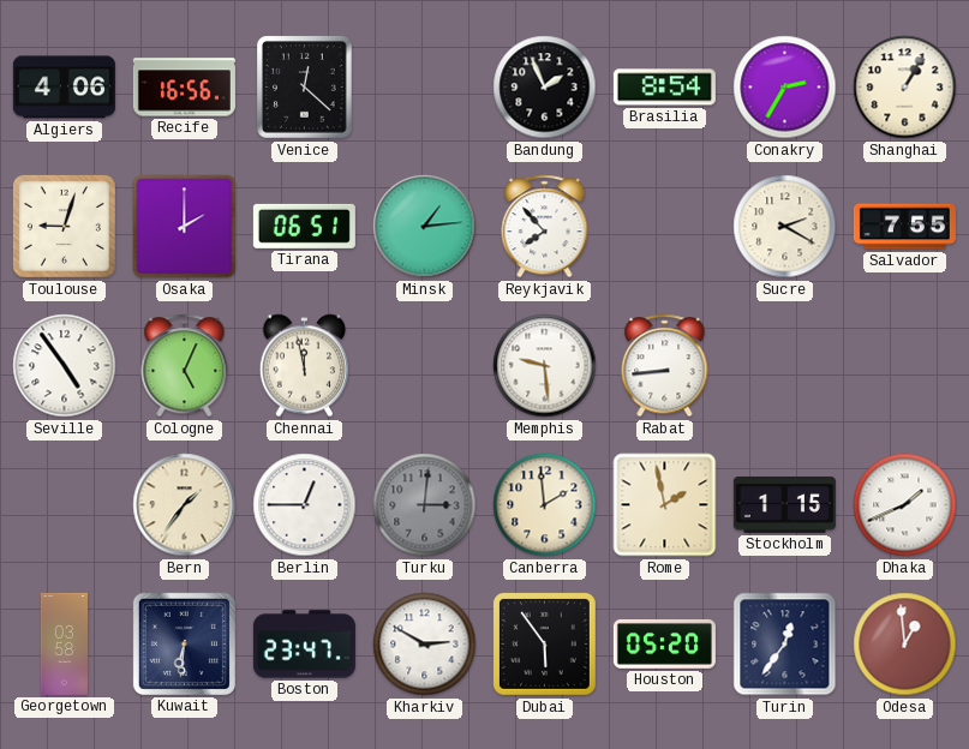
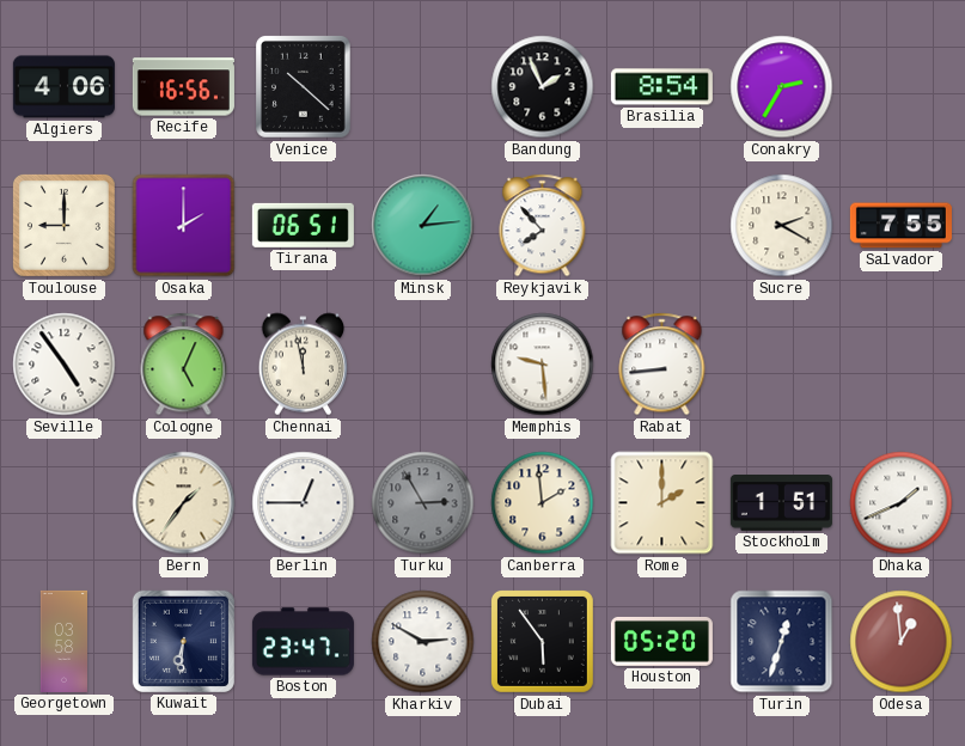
Venice: 12:22 -> 10:22
Shanghai: 1:05 -> none
Toulouse: 9:03 -> 9:00
Turku: 3:01 -> 2:55
Rome: 1:58 -> 2:00
Stockholm: 1:15 -> 1:51
Turin: 12:36 -> 12:33
